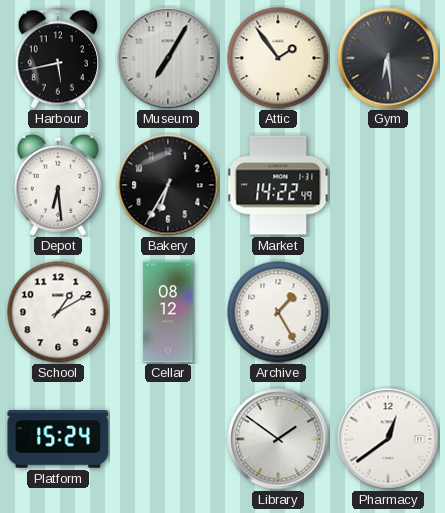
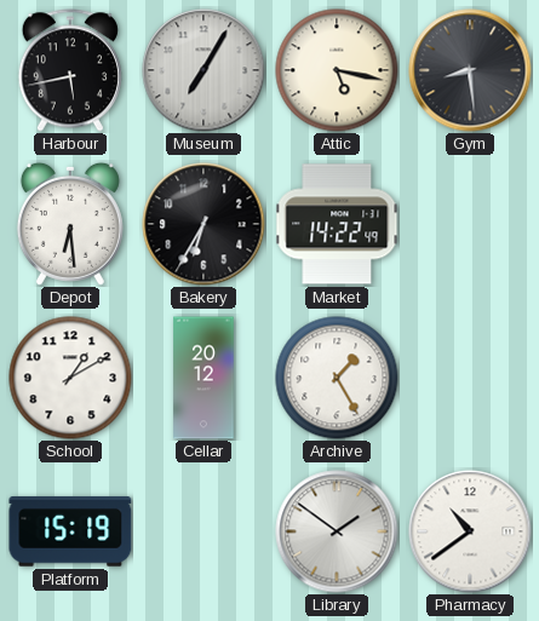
Attic: 1:54 -> 5:17
Gym: 6:29 -> 8:29
Cellar: 08:12 -> 20:12
Platform: 15:24 -> 15:19
Pharmacy: 12:39 -> 10:39
